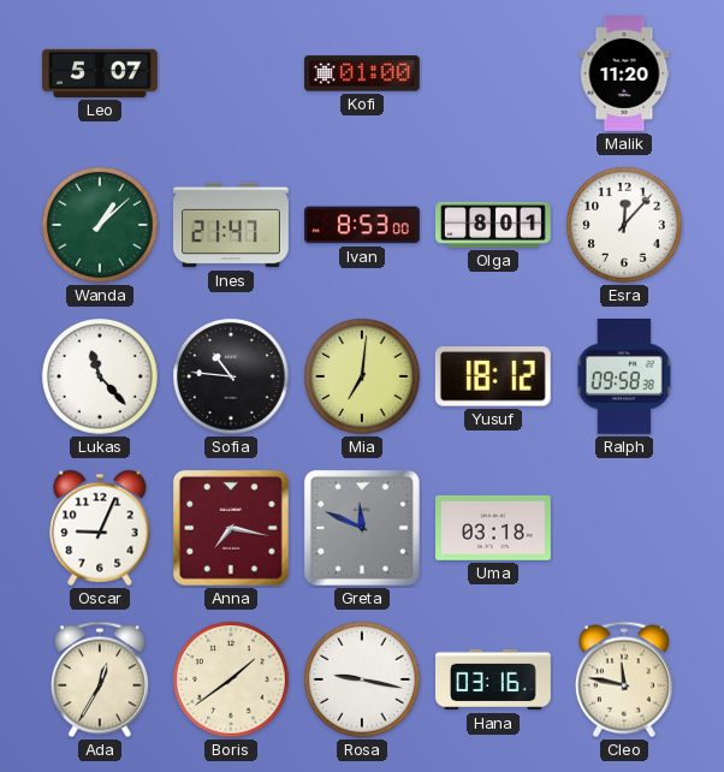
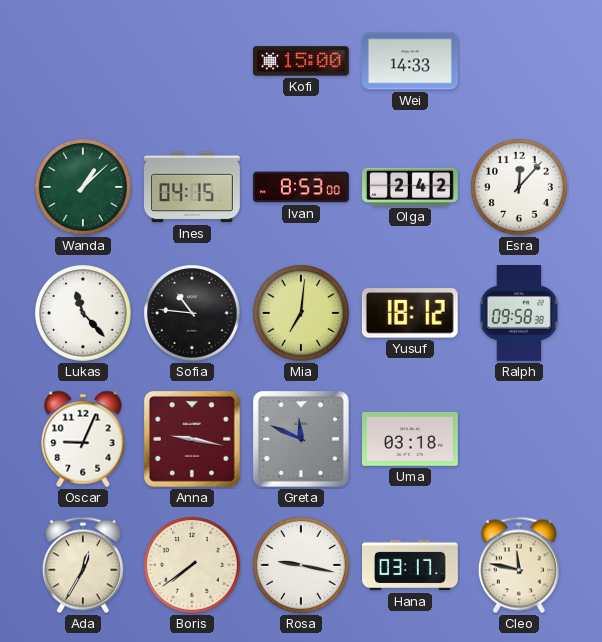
Leo: 5:07 -> none
Kofi: 01:00 -> 15:00
Wei: none -> 14:33
Malik: 11:20 -> none
Ines: 21:47 -> 04:15
Olga: 8:01 -> 2:42
Anna: 7:17 -> 9:17
Boris: 1:39 -> 7:39
Hana: 03:16 -> 03:17
